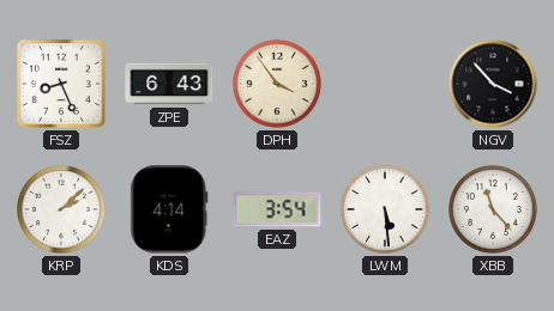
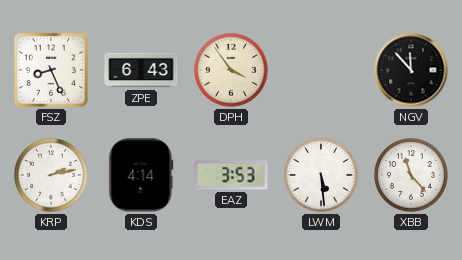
NGV: 3:53 -> 11:53
KRP: 2:08 -> 2:13
EAZ: 3:54 -> 3:53
